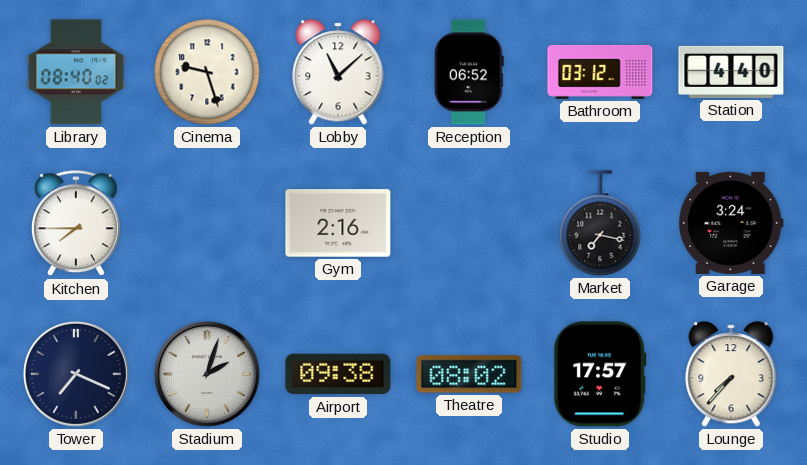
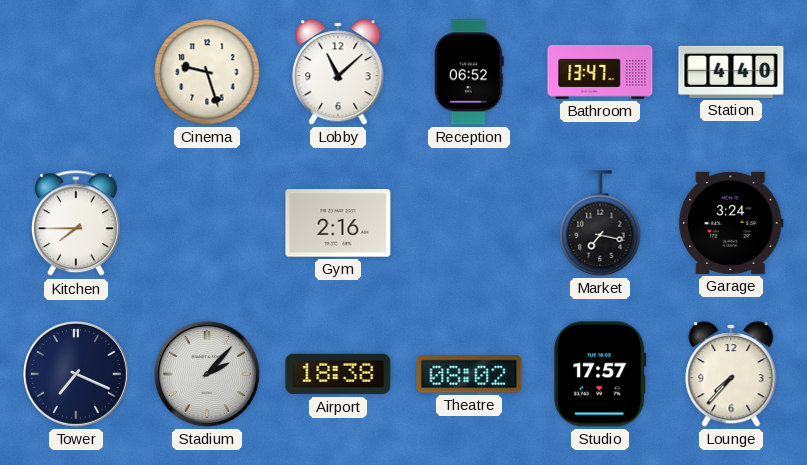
Library: 08:40 -> none
Bathroom: 03:12 -> 13:47
Stadium: 2:03 -> 2:07
Airport: 09:38 -> 18:38
